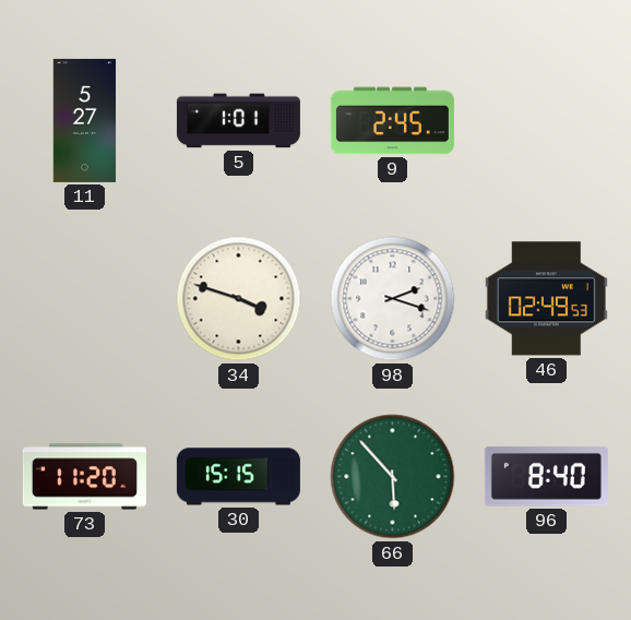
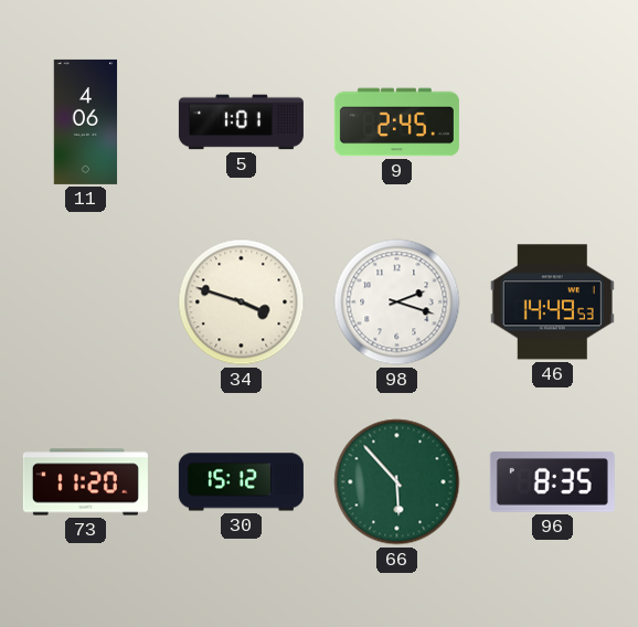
11: 5:27 -> 4:06
46: 02:49 -> 14:49
30: 15:15 -> 15:12
96: 8:40 -> 8:35
